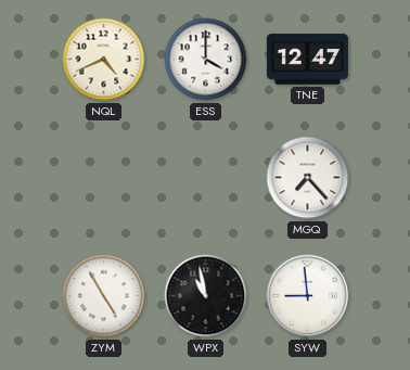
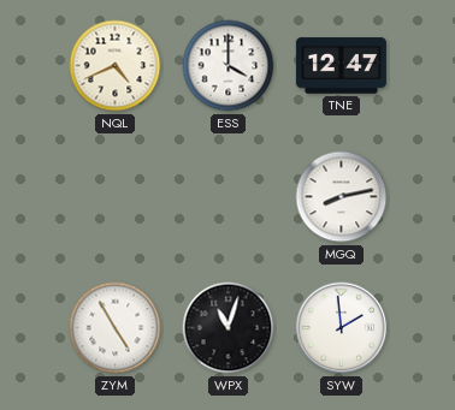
MGQ: 7:23 -> 8:13
WPX: 10:58 -> 11:03
SYW: 8:59 -> 1:59
